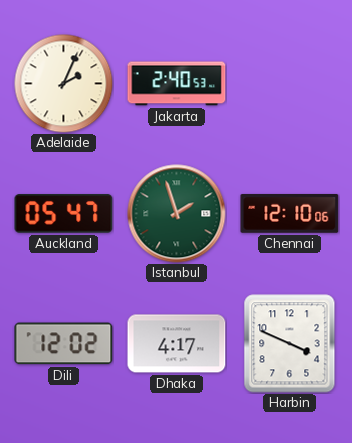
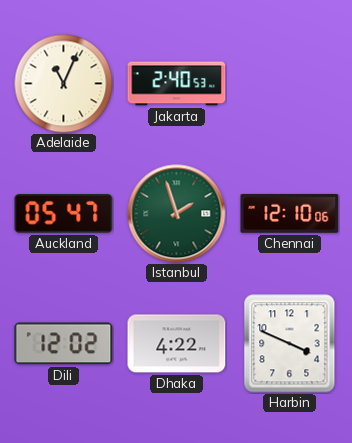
Adelaide: 2:04 -> 11:04
Dhaka: 4:17 -> 4:22
